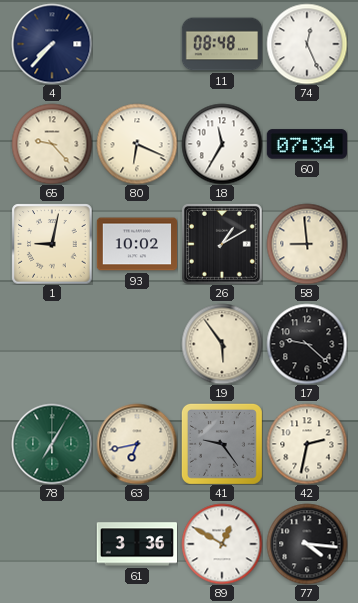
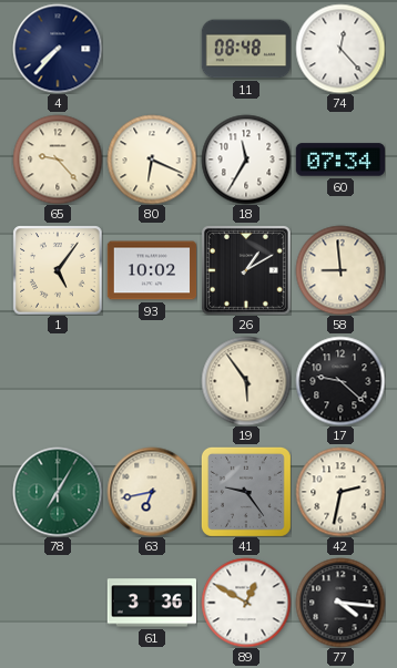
74: 12:26 -> 12:23
1: 9:02 -> 5:06
